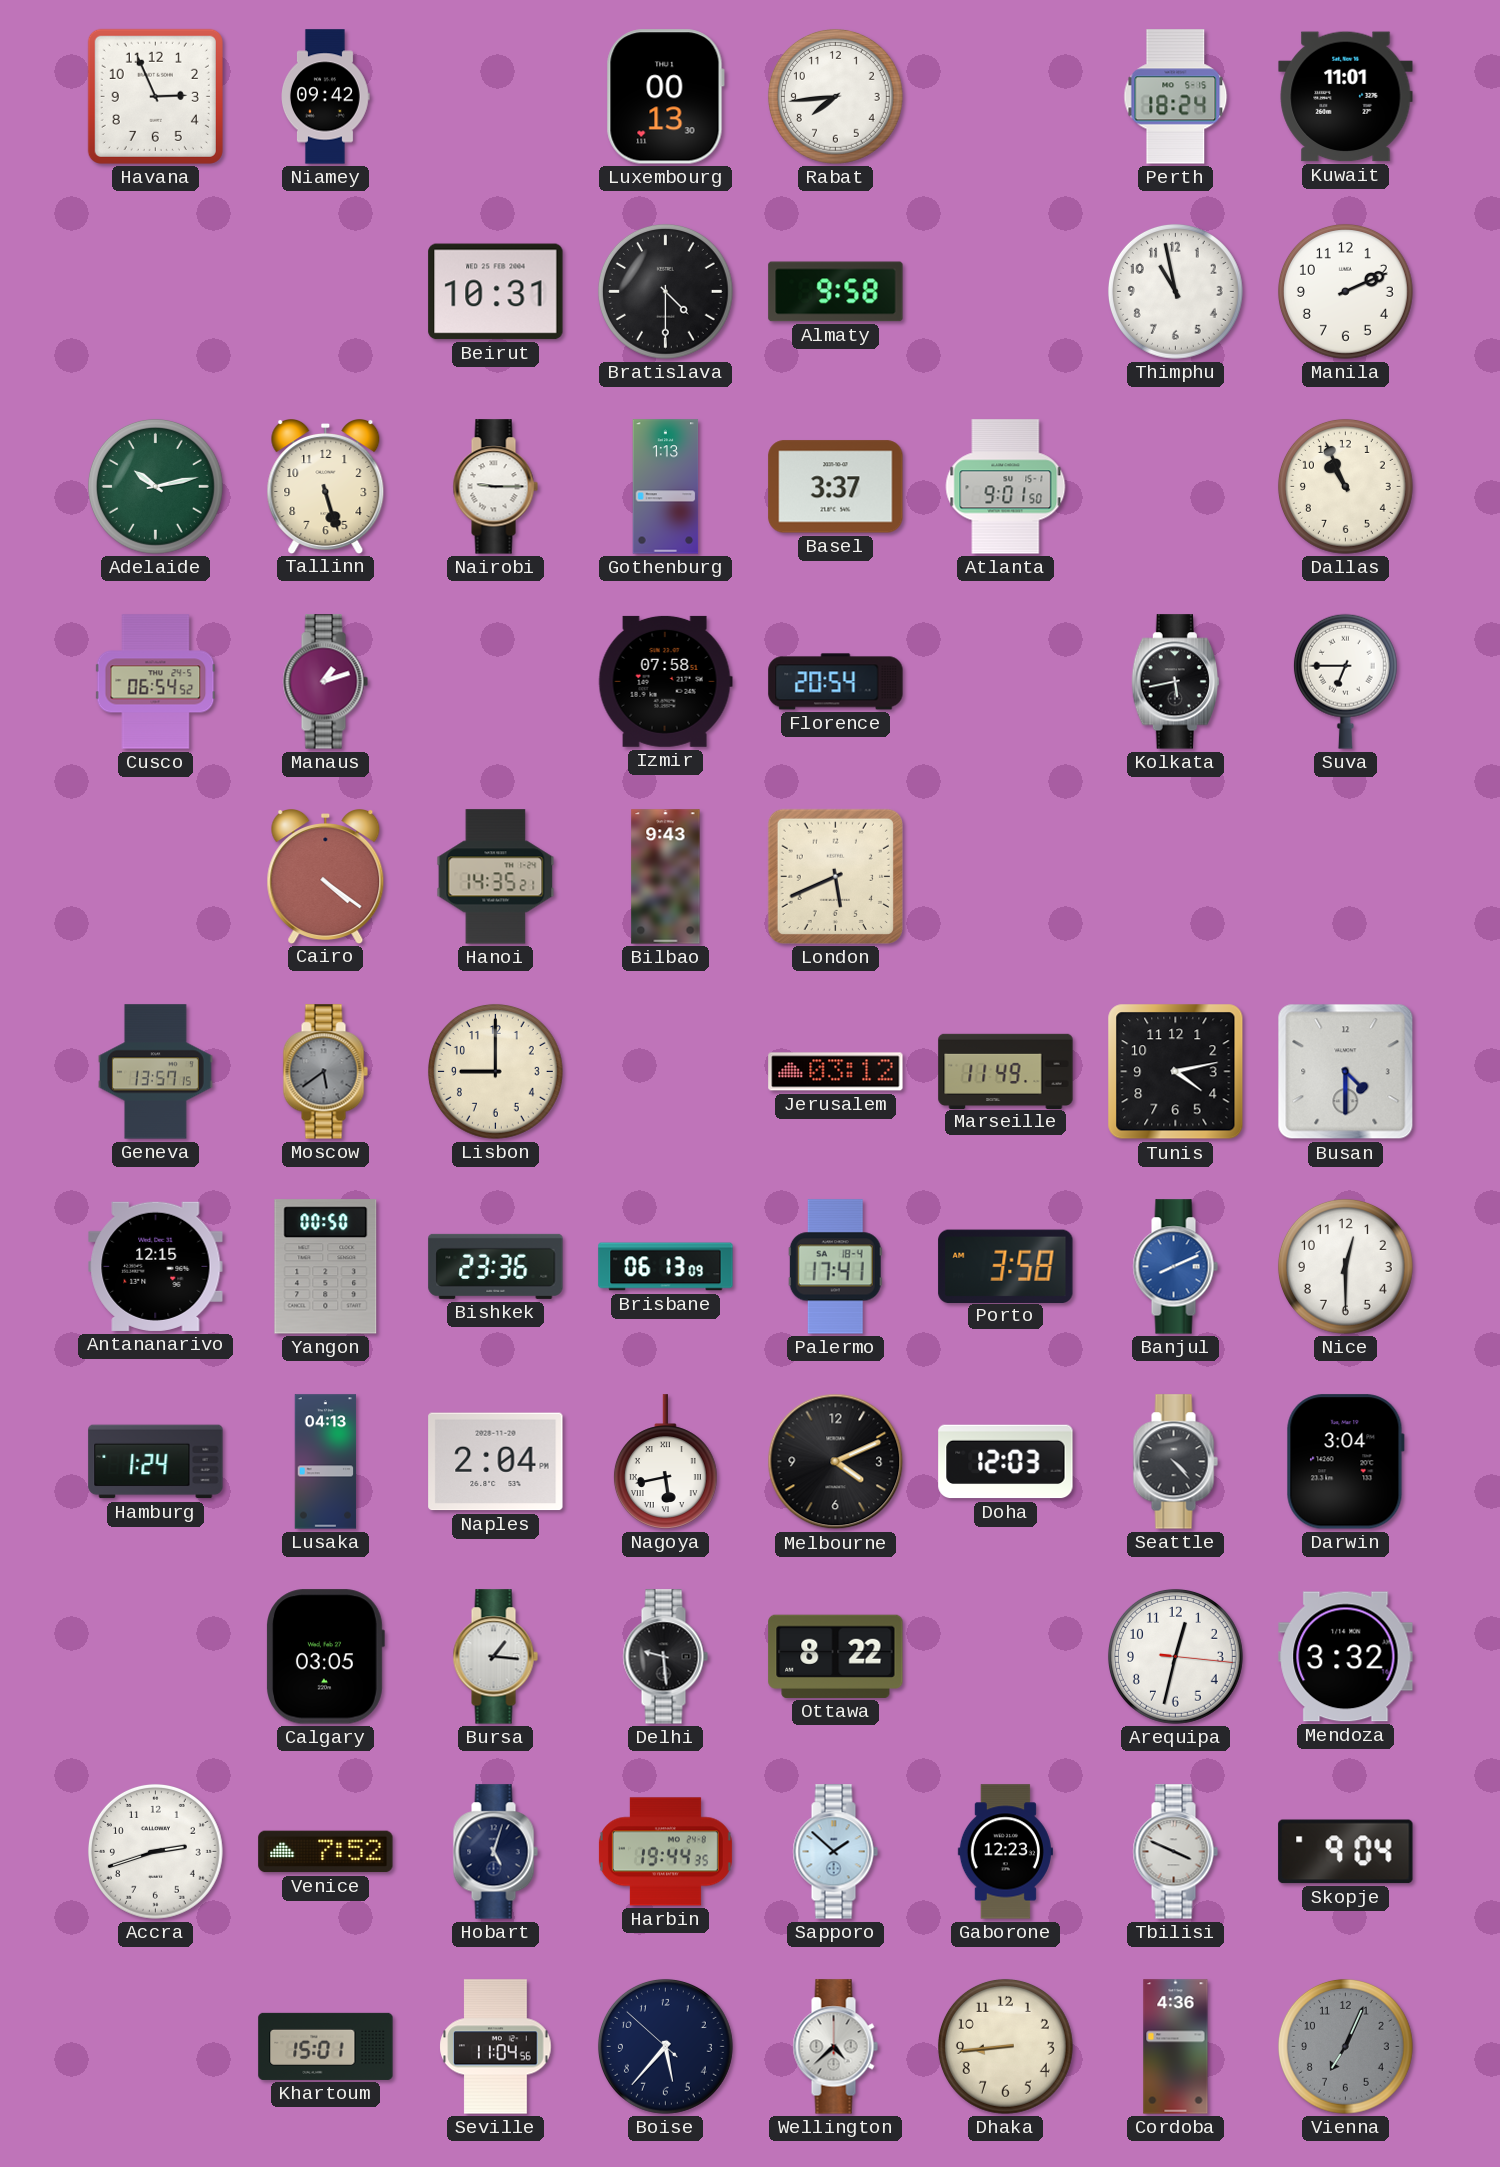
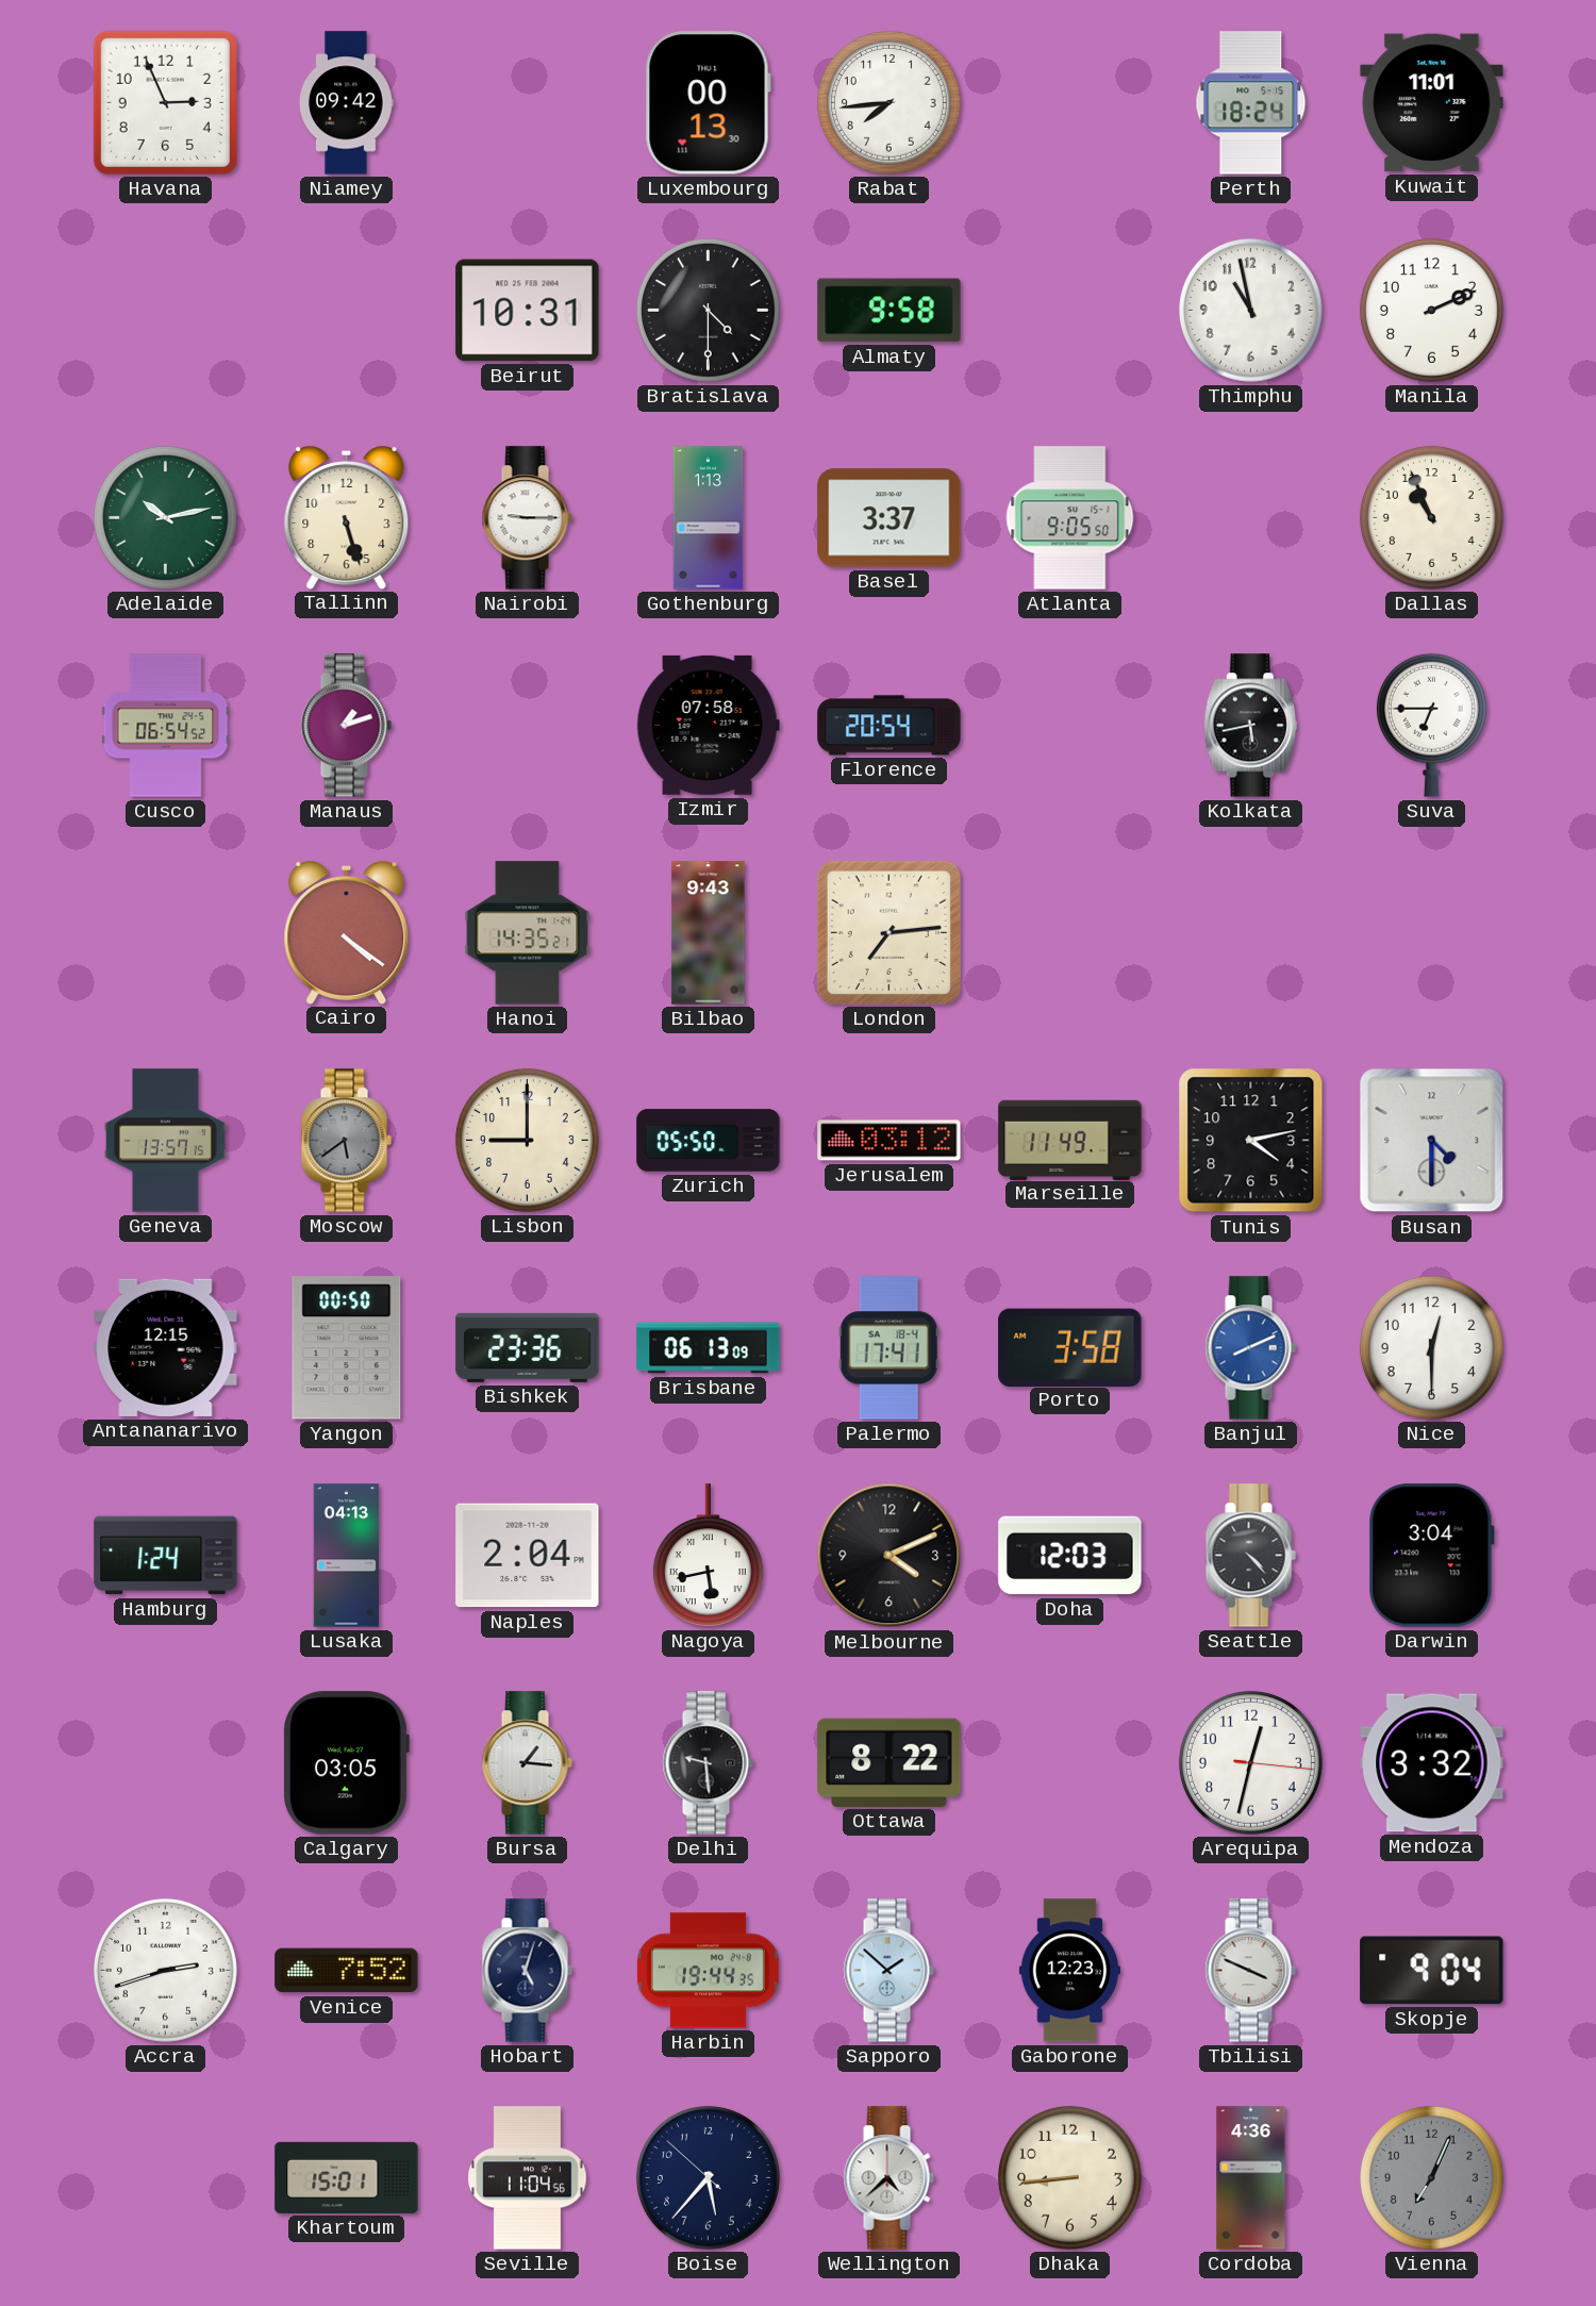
Atlanta: 9:01 -> 9:05
London: 5:41 -> 7:14
Zurich: none -> 05:50
